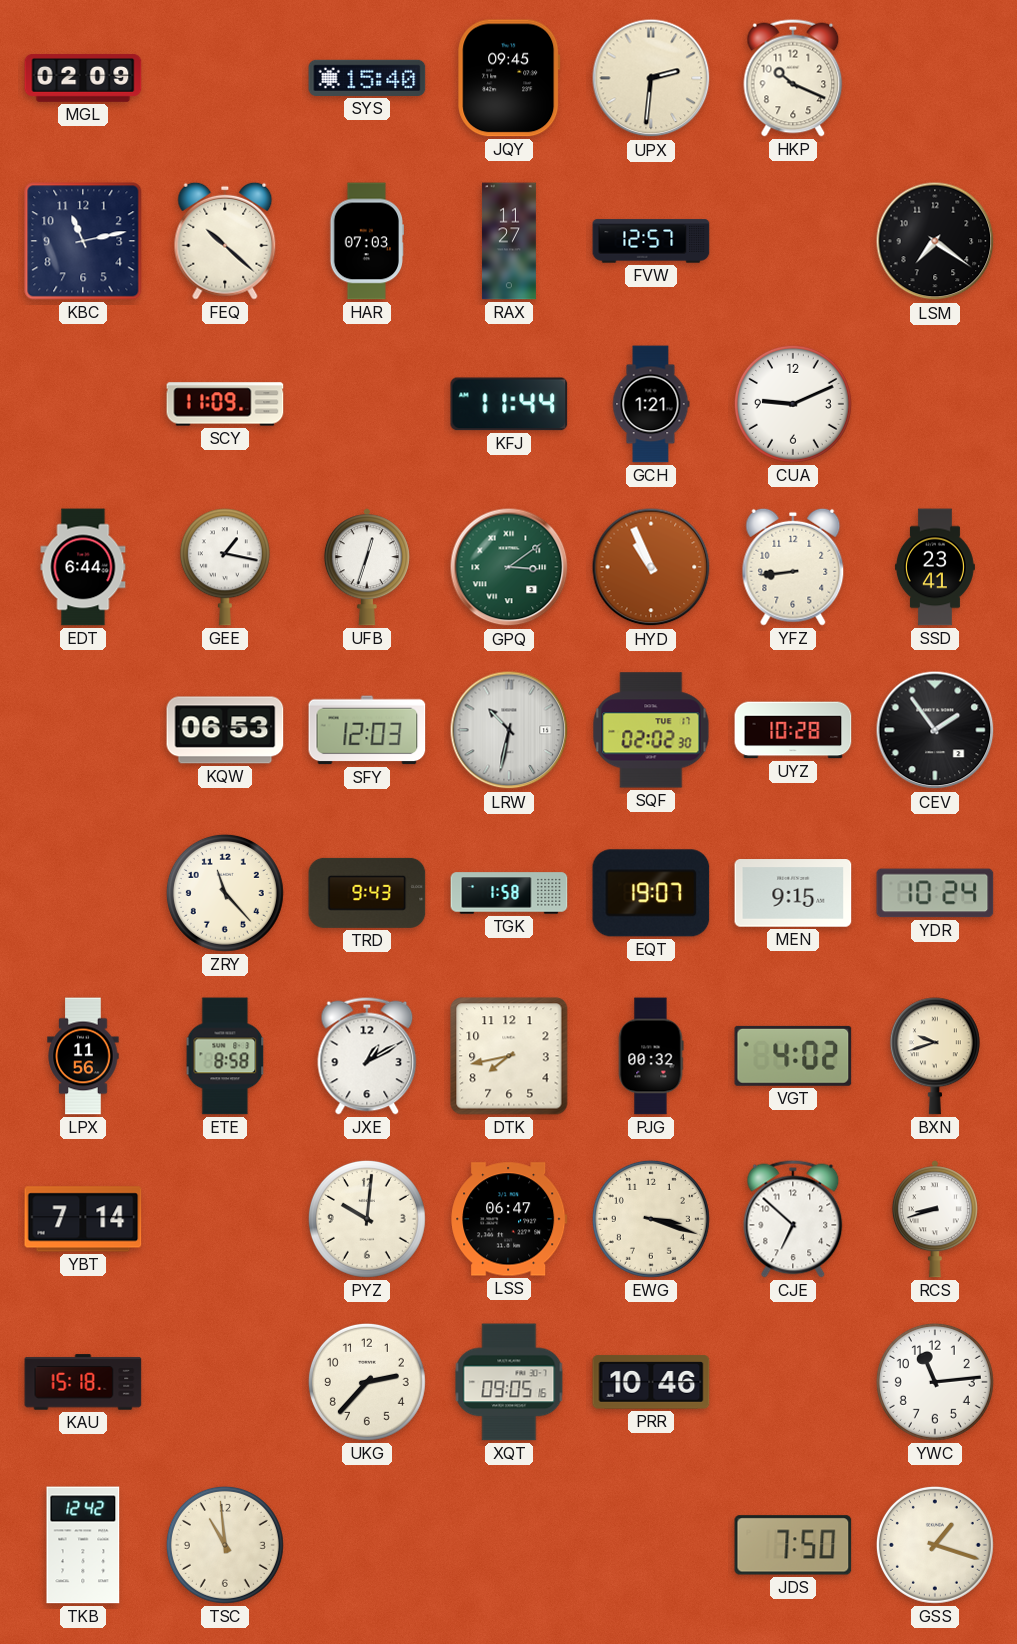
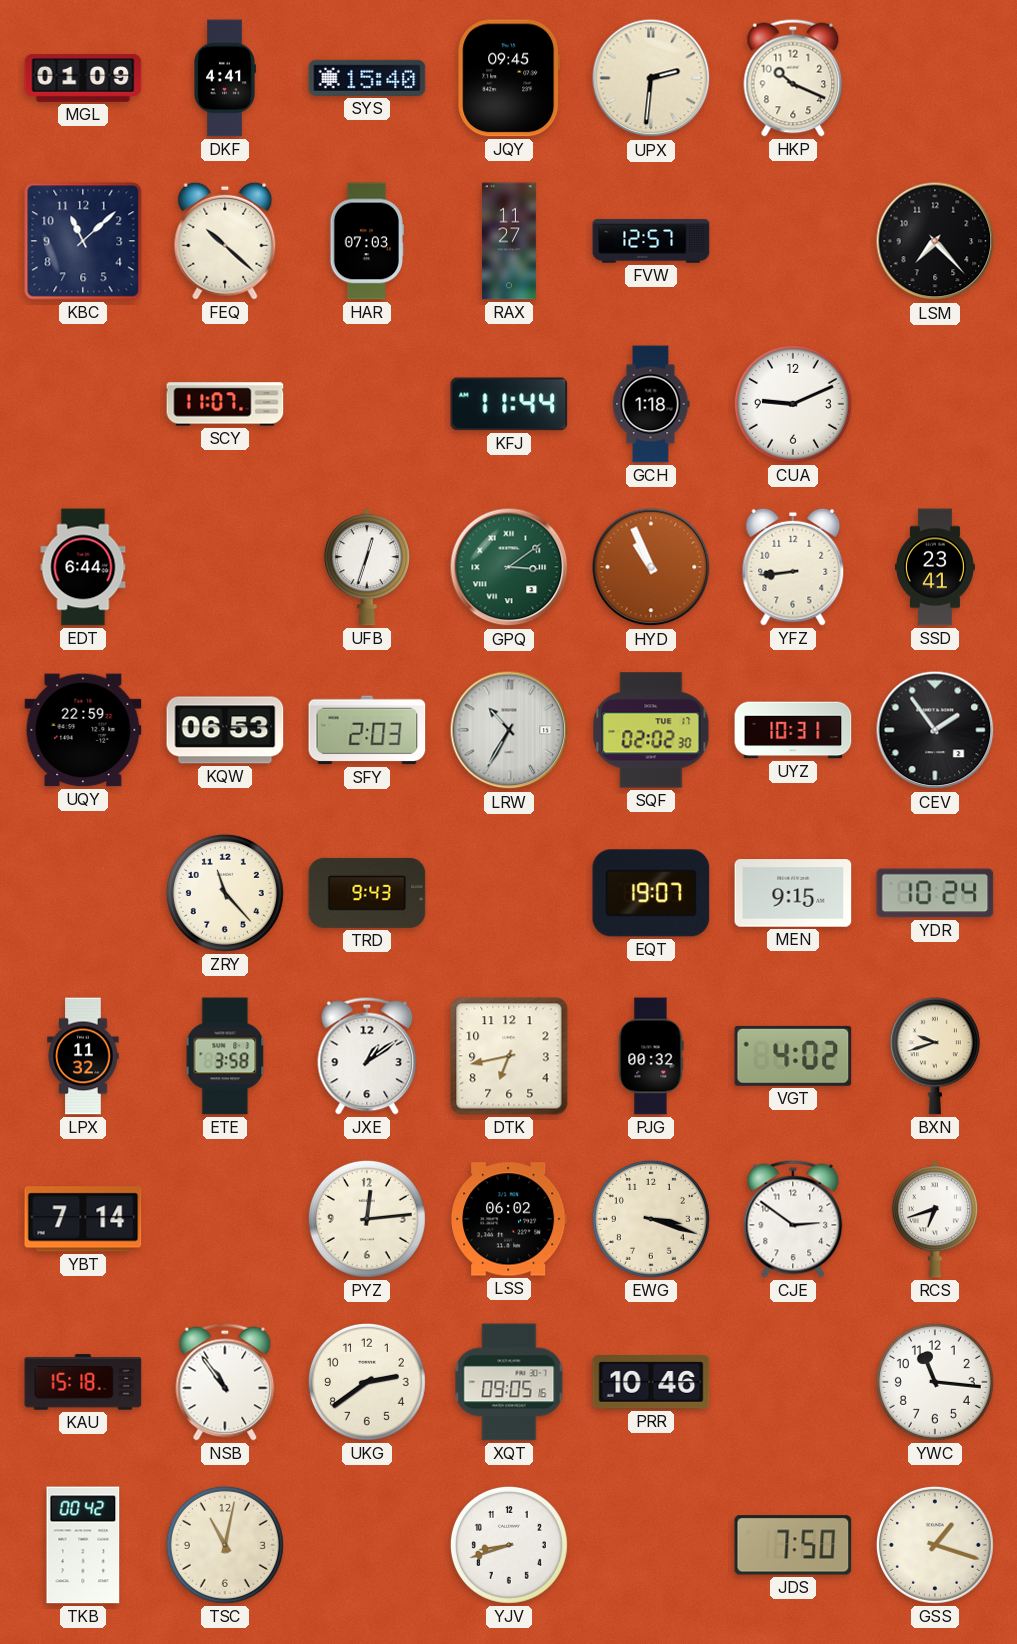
MGL: 02:09 -> 01:09
DKF: none -> 4:41
KBC: 11:13 -> 11:08
LSM: 7:21 -> 7:23
SCY: 11:09 -> 11:07
GCH: 1:21 -> 1:18
GEE: 1:17 -> none
UQY: none -> 22:59
SFY: 12:03 -> 2:03
LRW: 10:32 -> 10:35
UYZ: 10:28 -> 10:31
TGK: 1:58 -> none
LPX: 11:56 -> 11:32
ETE: 8:58 -> 3:58
JXE: 1:10 -> 1:09
DTK: 7:43 -> 6:43
PYZ: 10:01 -> 12:14
LSS: 06:47 -> 06:02
CJE: 6:52 -> 2:51
RCS: 8:42 -> 6:42
NSB: none -> 10:54
UKG: 2:37 -> 2:39
YWC: 11:14 -> 11:16
TKB: 12:42 -> 00:42
TSC: 10:59 -> 11:02
YJV: none -> 8:42
